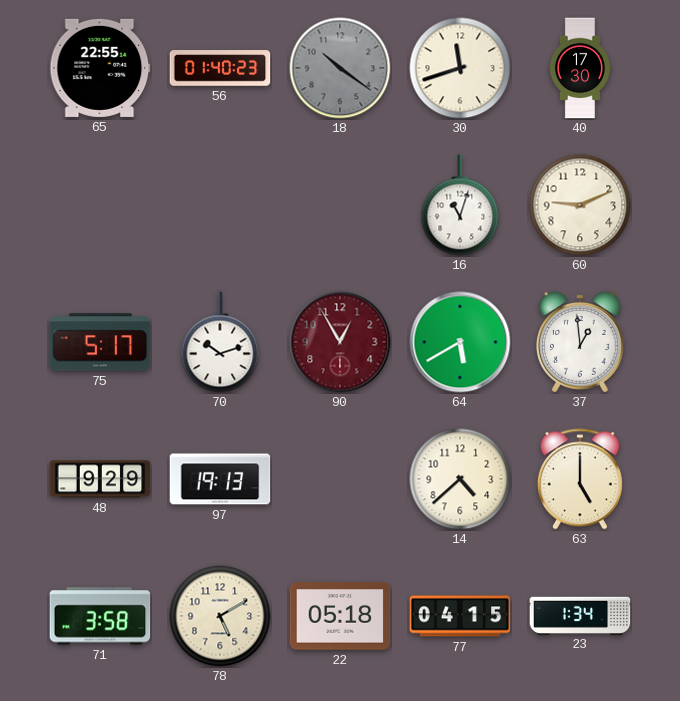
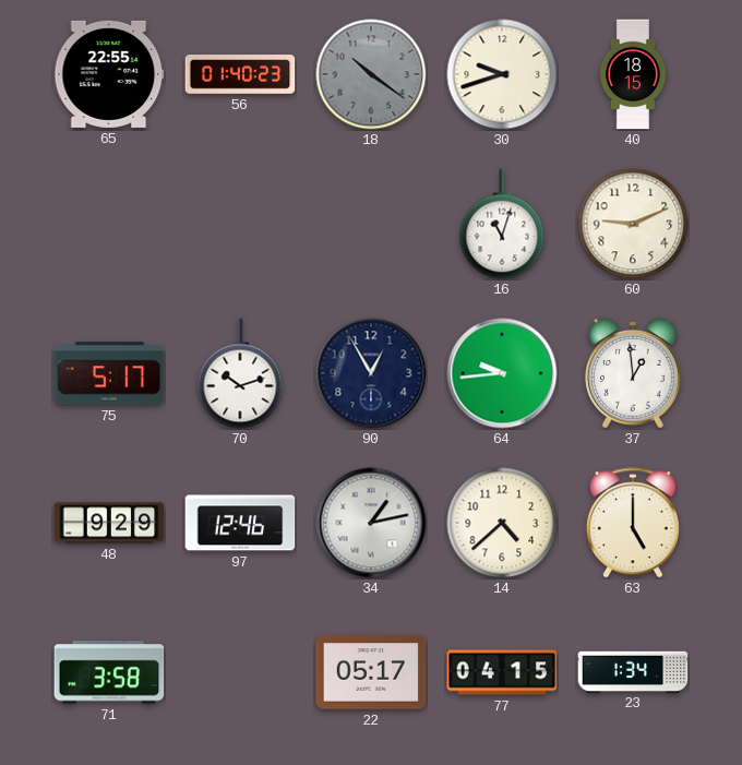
30: 11:42 -> 9:42
40: 17:30 -> 18:15
90 dial: burgundy -> navy
64: 5:40 -> 9:44
97: 19:13 -> 12:46
34: none -> 1:13
78: 5:10 -> none
22: 05:18 -> 05:17
